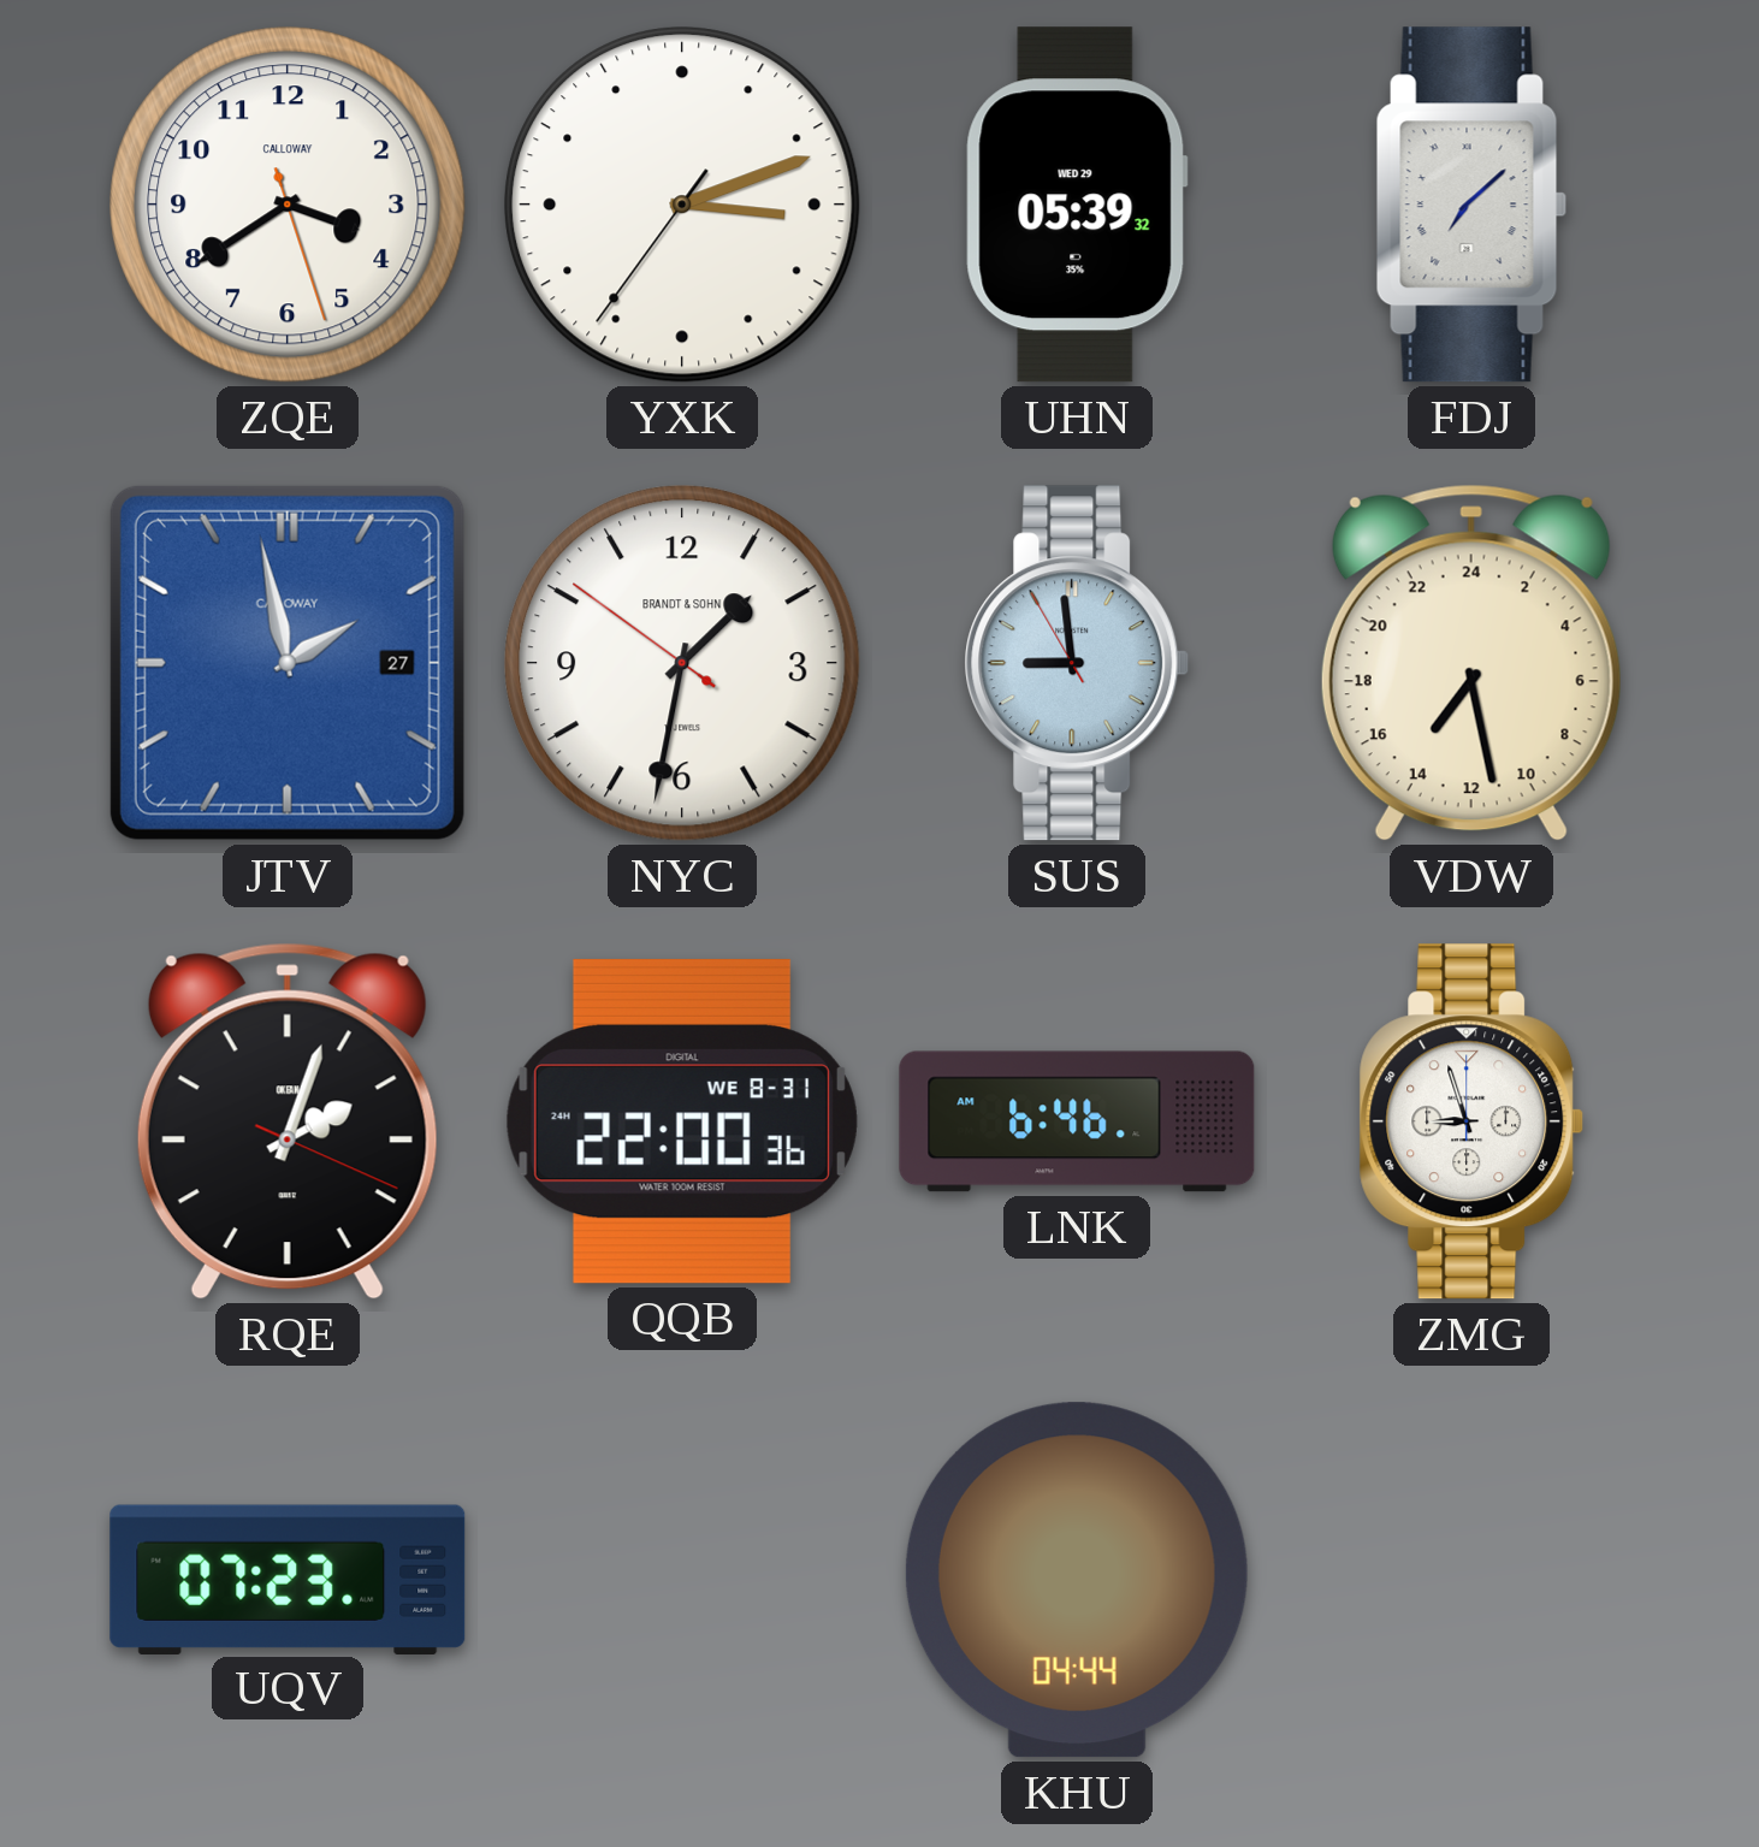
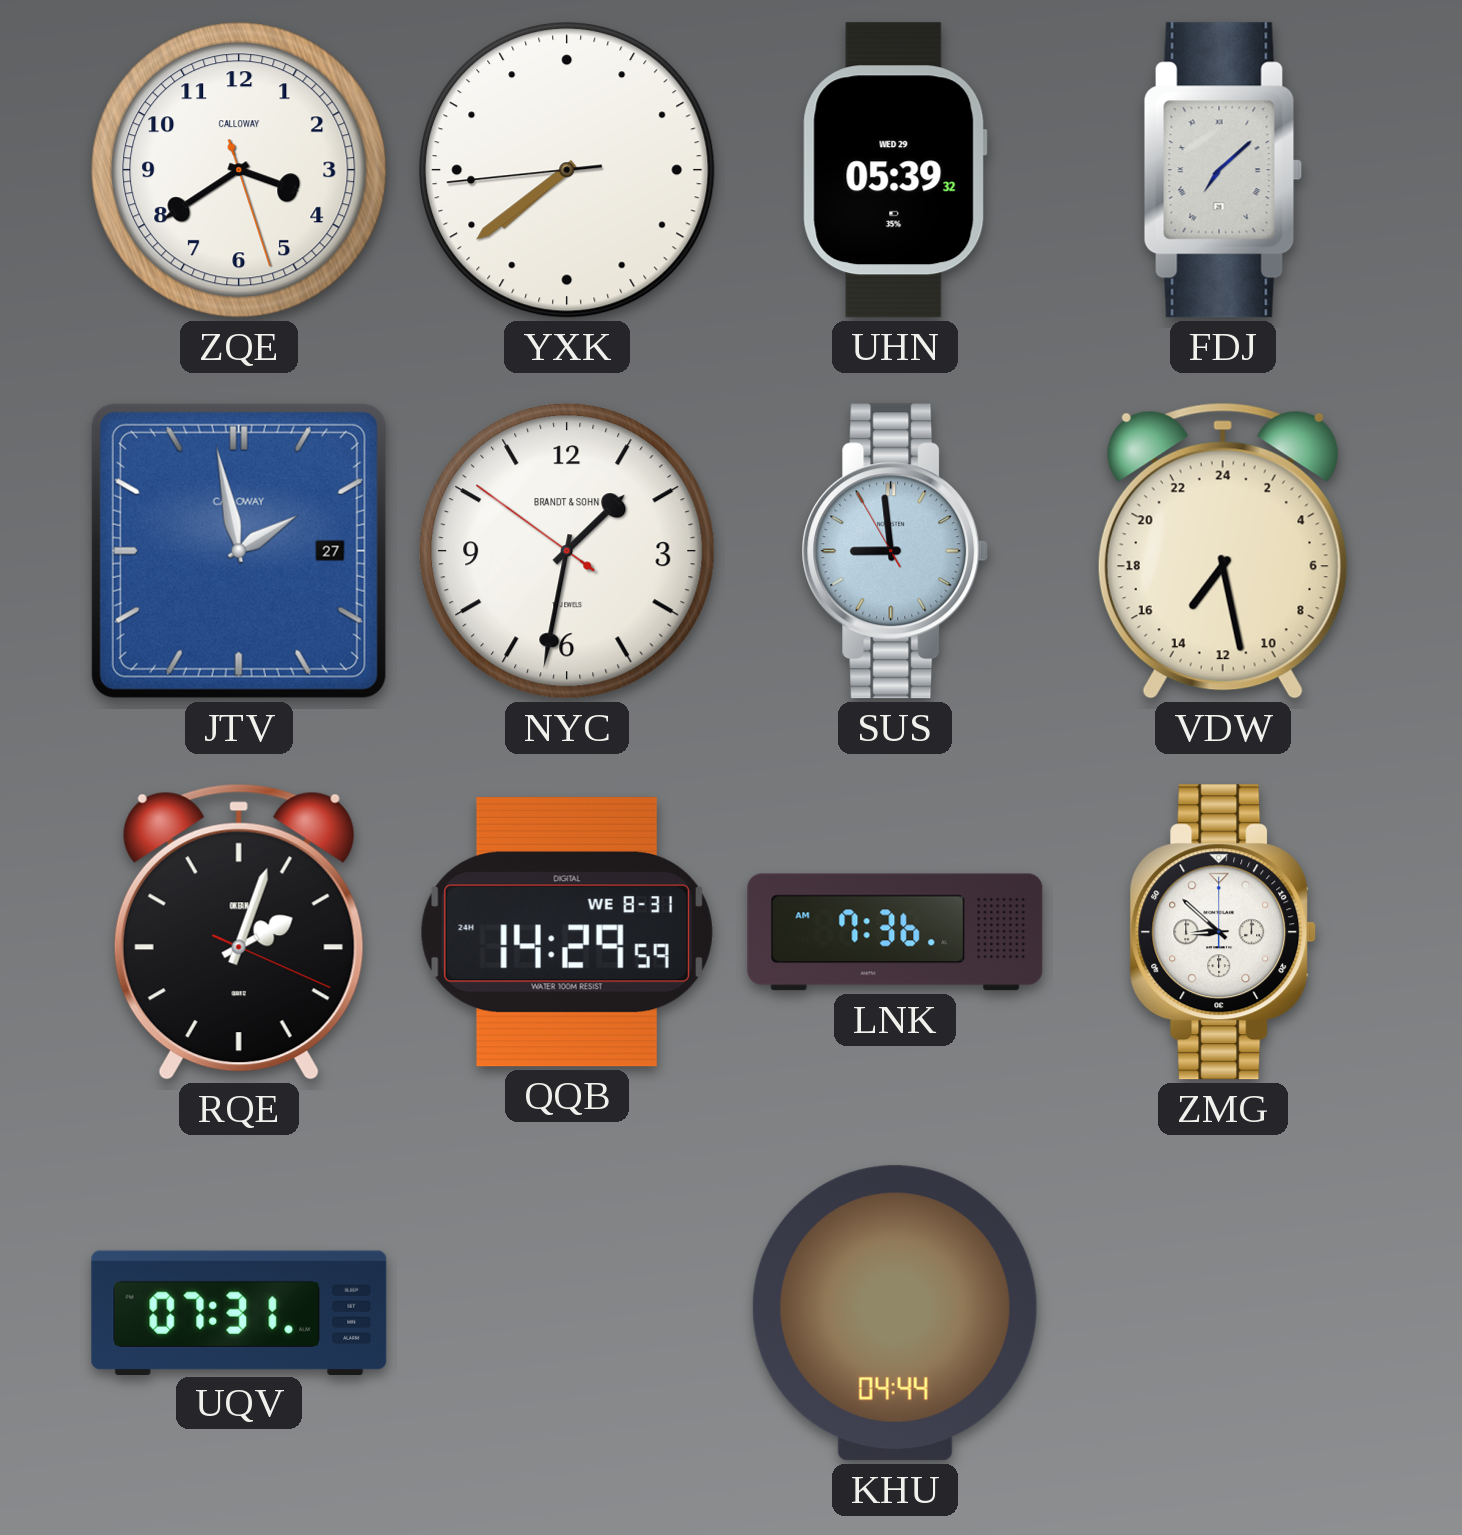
YXK: 3:11 -> 7:38
QQB: 22:00 -> 14:29
LNK: 6:46 -> 7:36
ZMG: 8:57 -> 8:52
UQV: 07:23 -> 07:31
